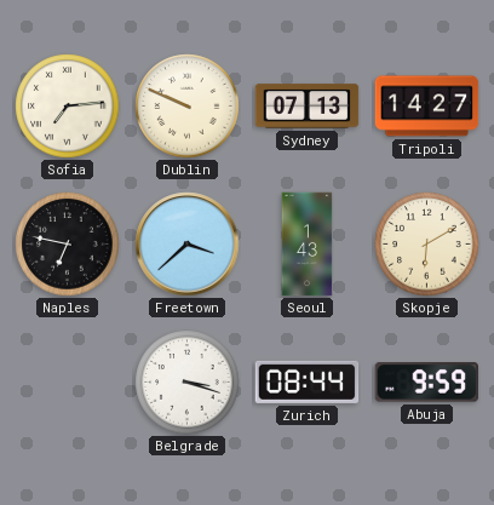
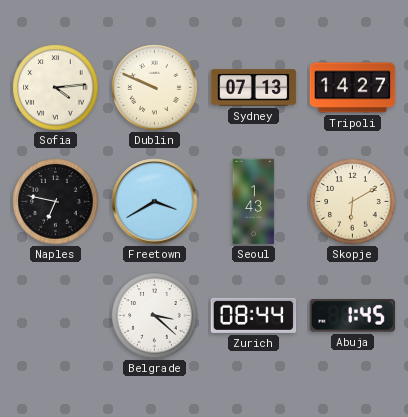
Sofia: 7:14 -> 4:14
Freetown: 3:38 -> 3:40
Belgrade: 3:18 -> 3:22
Abuja: 9:59 -> 1:45
